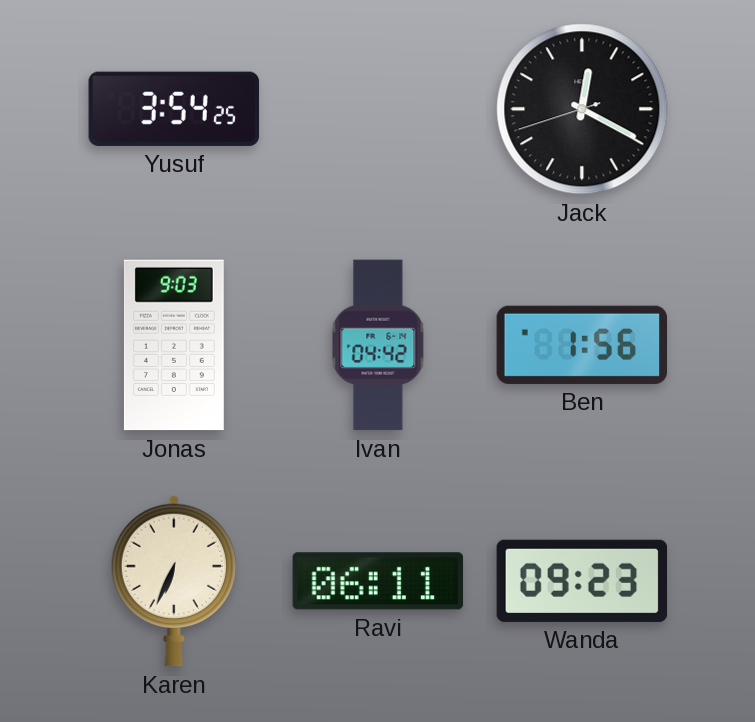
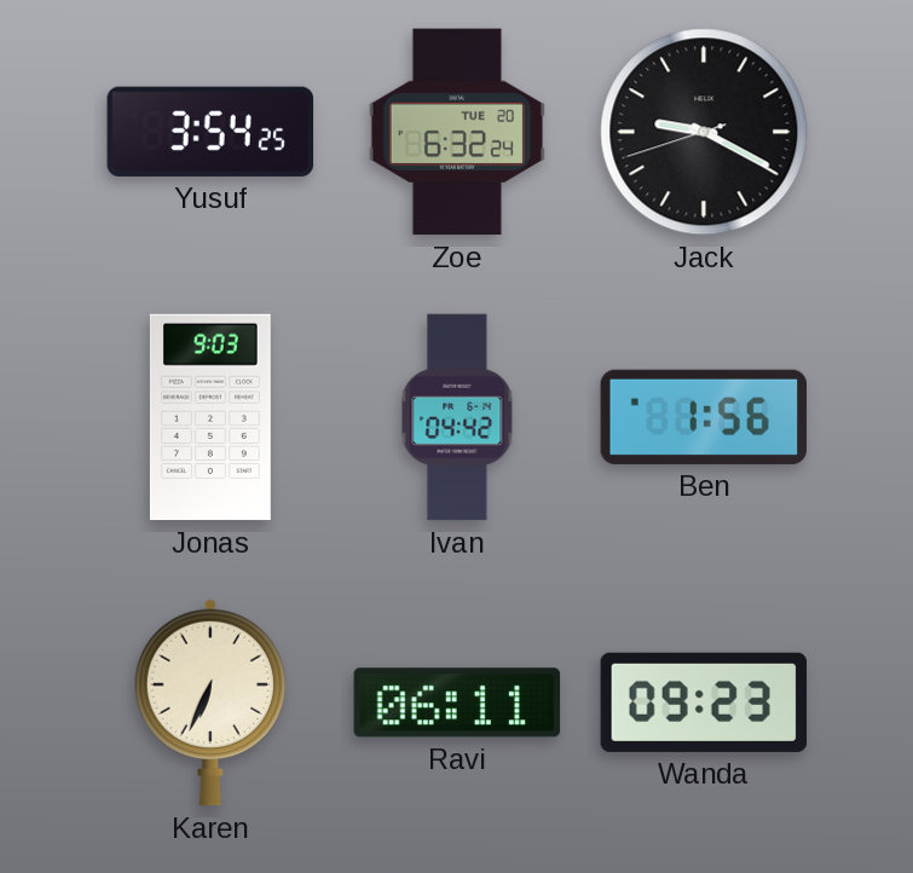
Zoe: none -> 6:32
Jack: 12:19 -> 9:19
